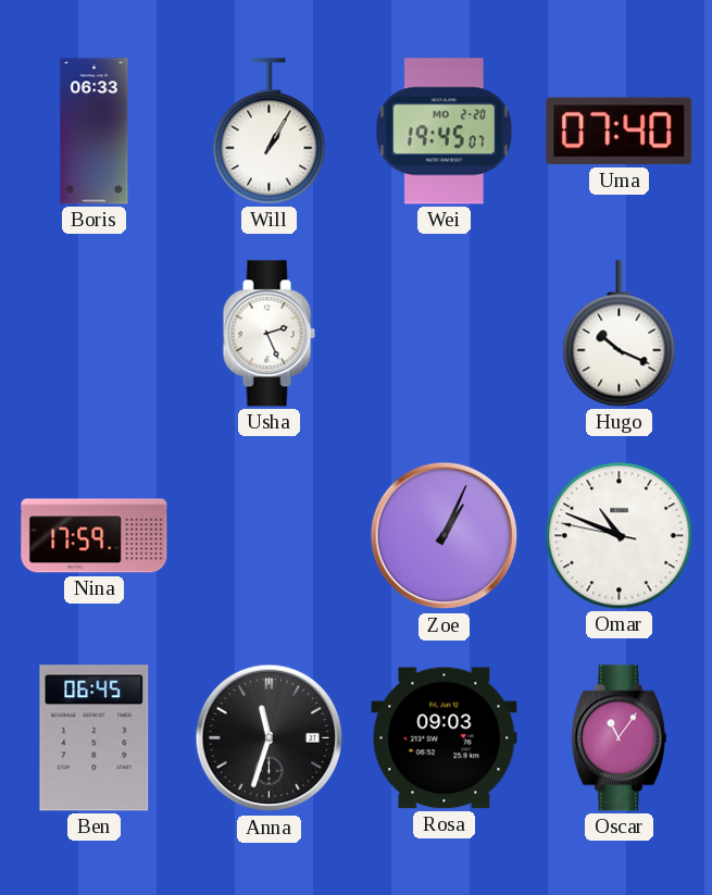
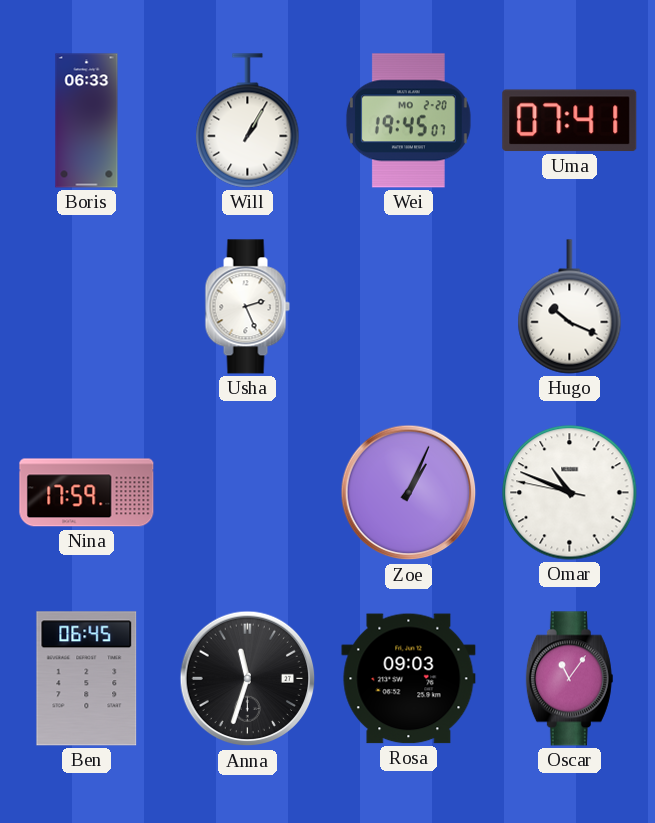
Uma: 07:40 -> 07:41
